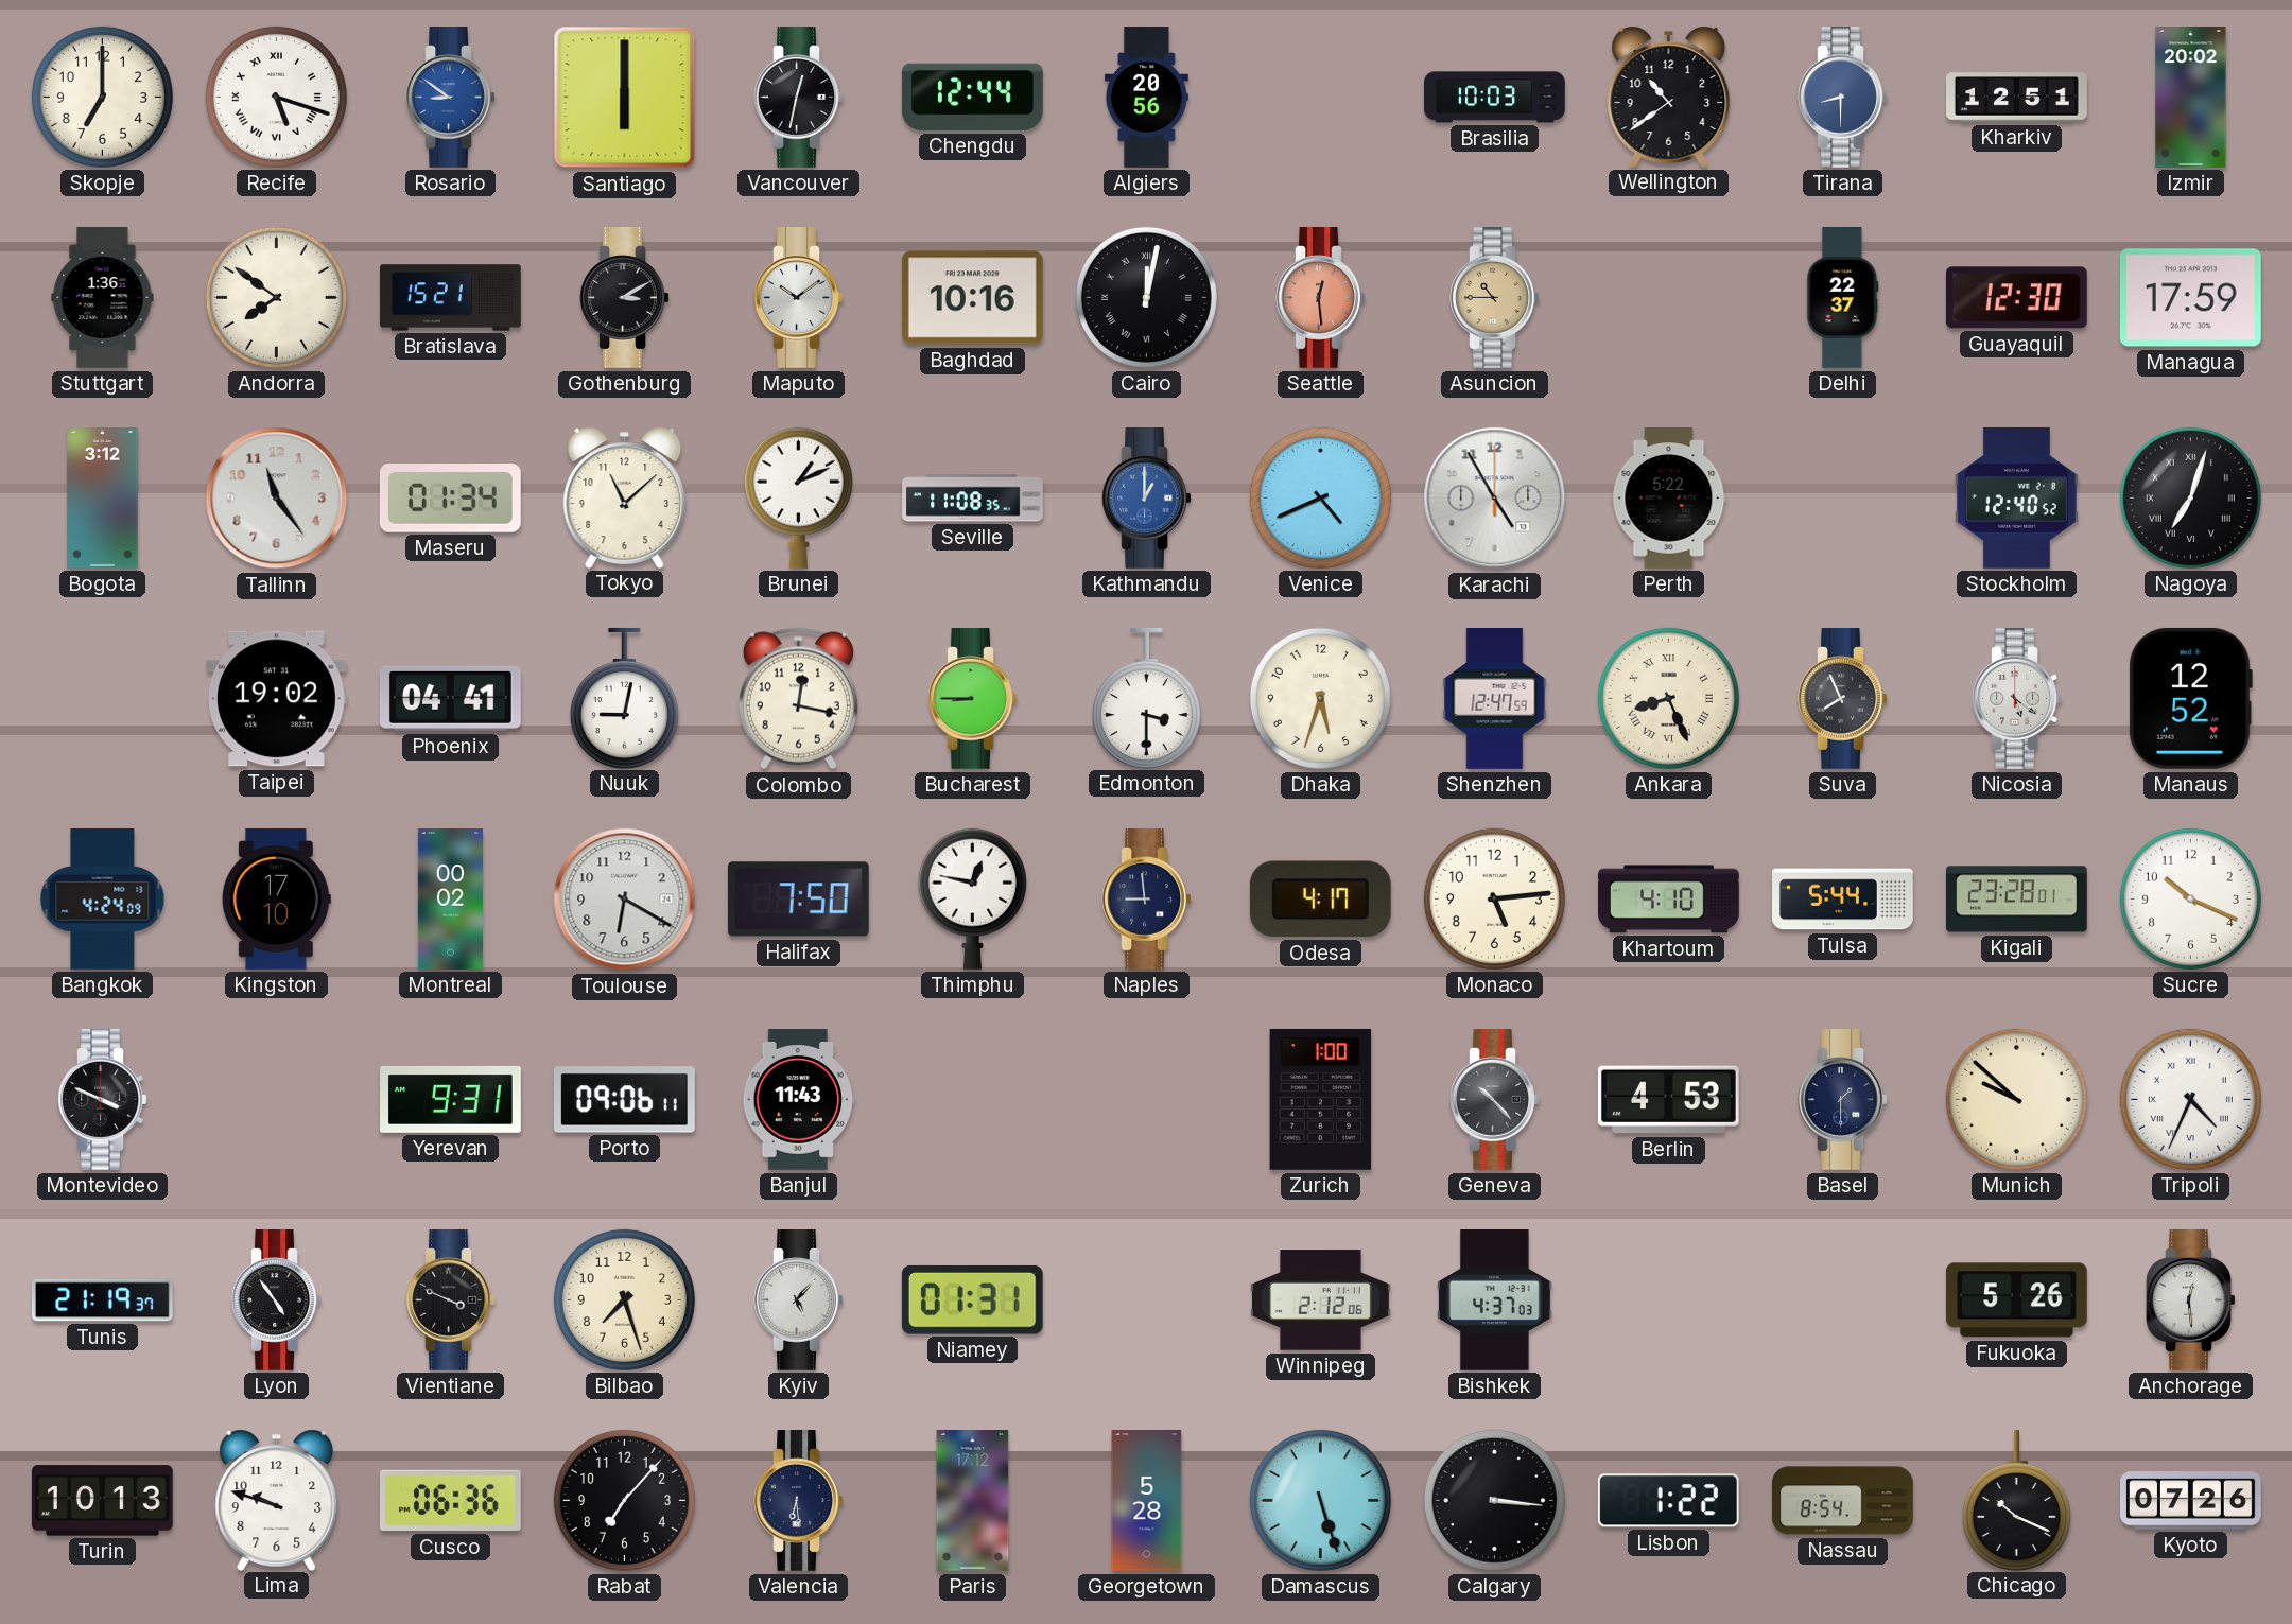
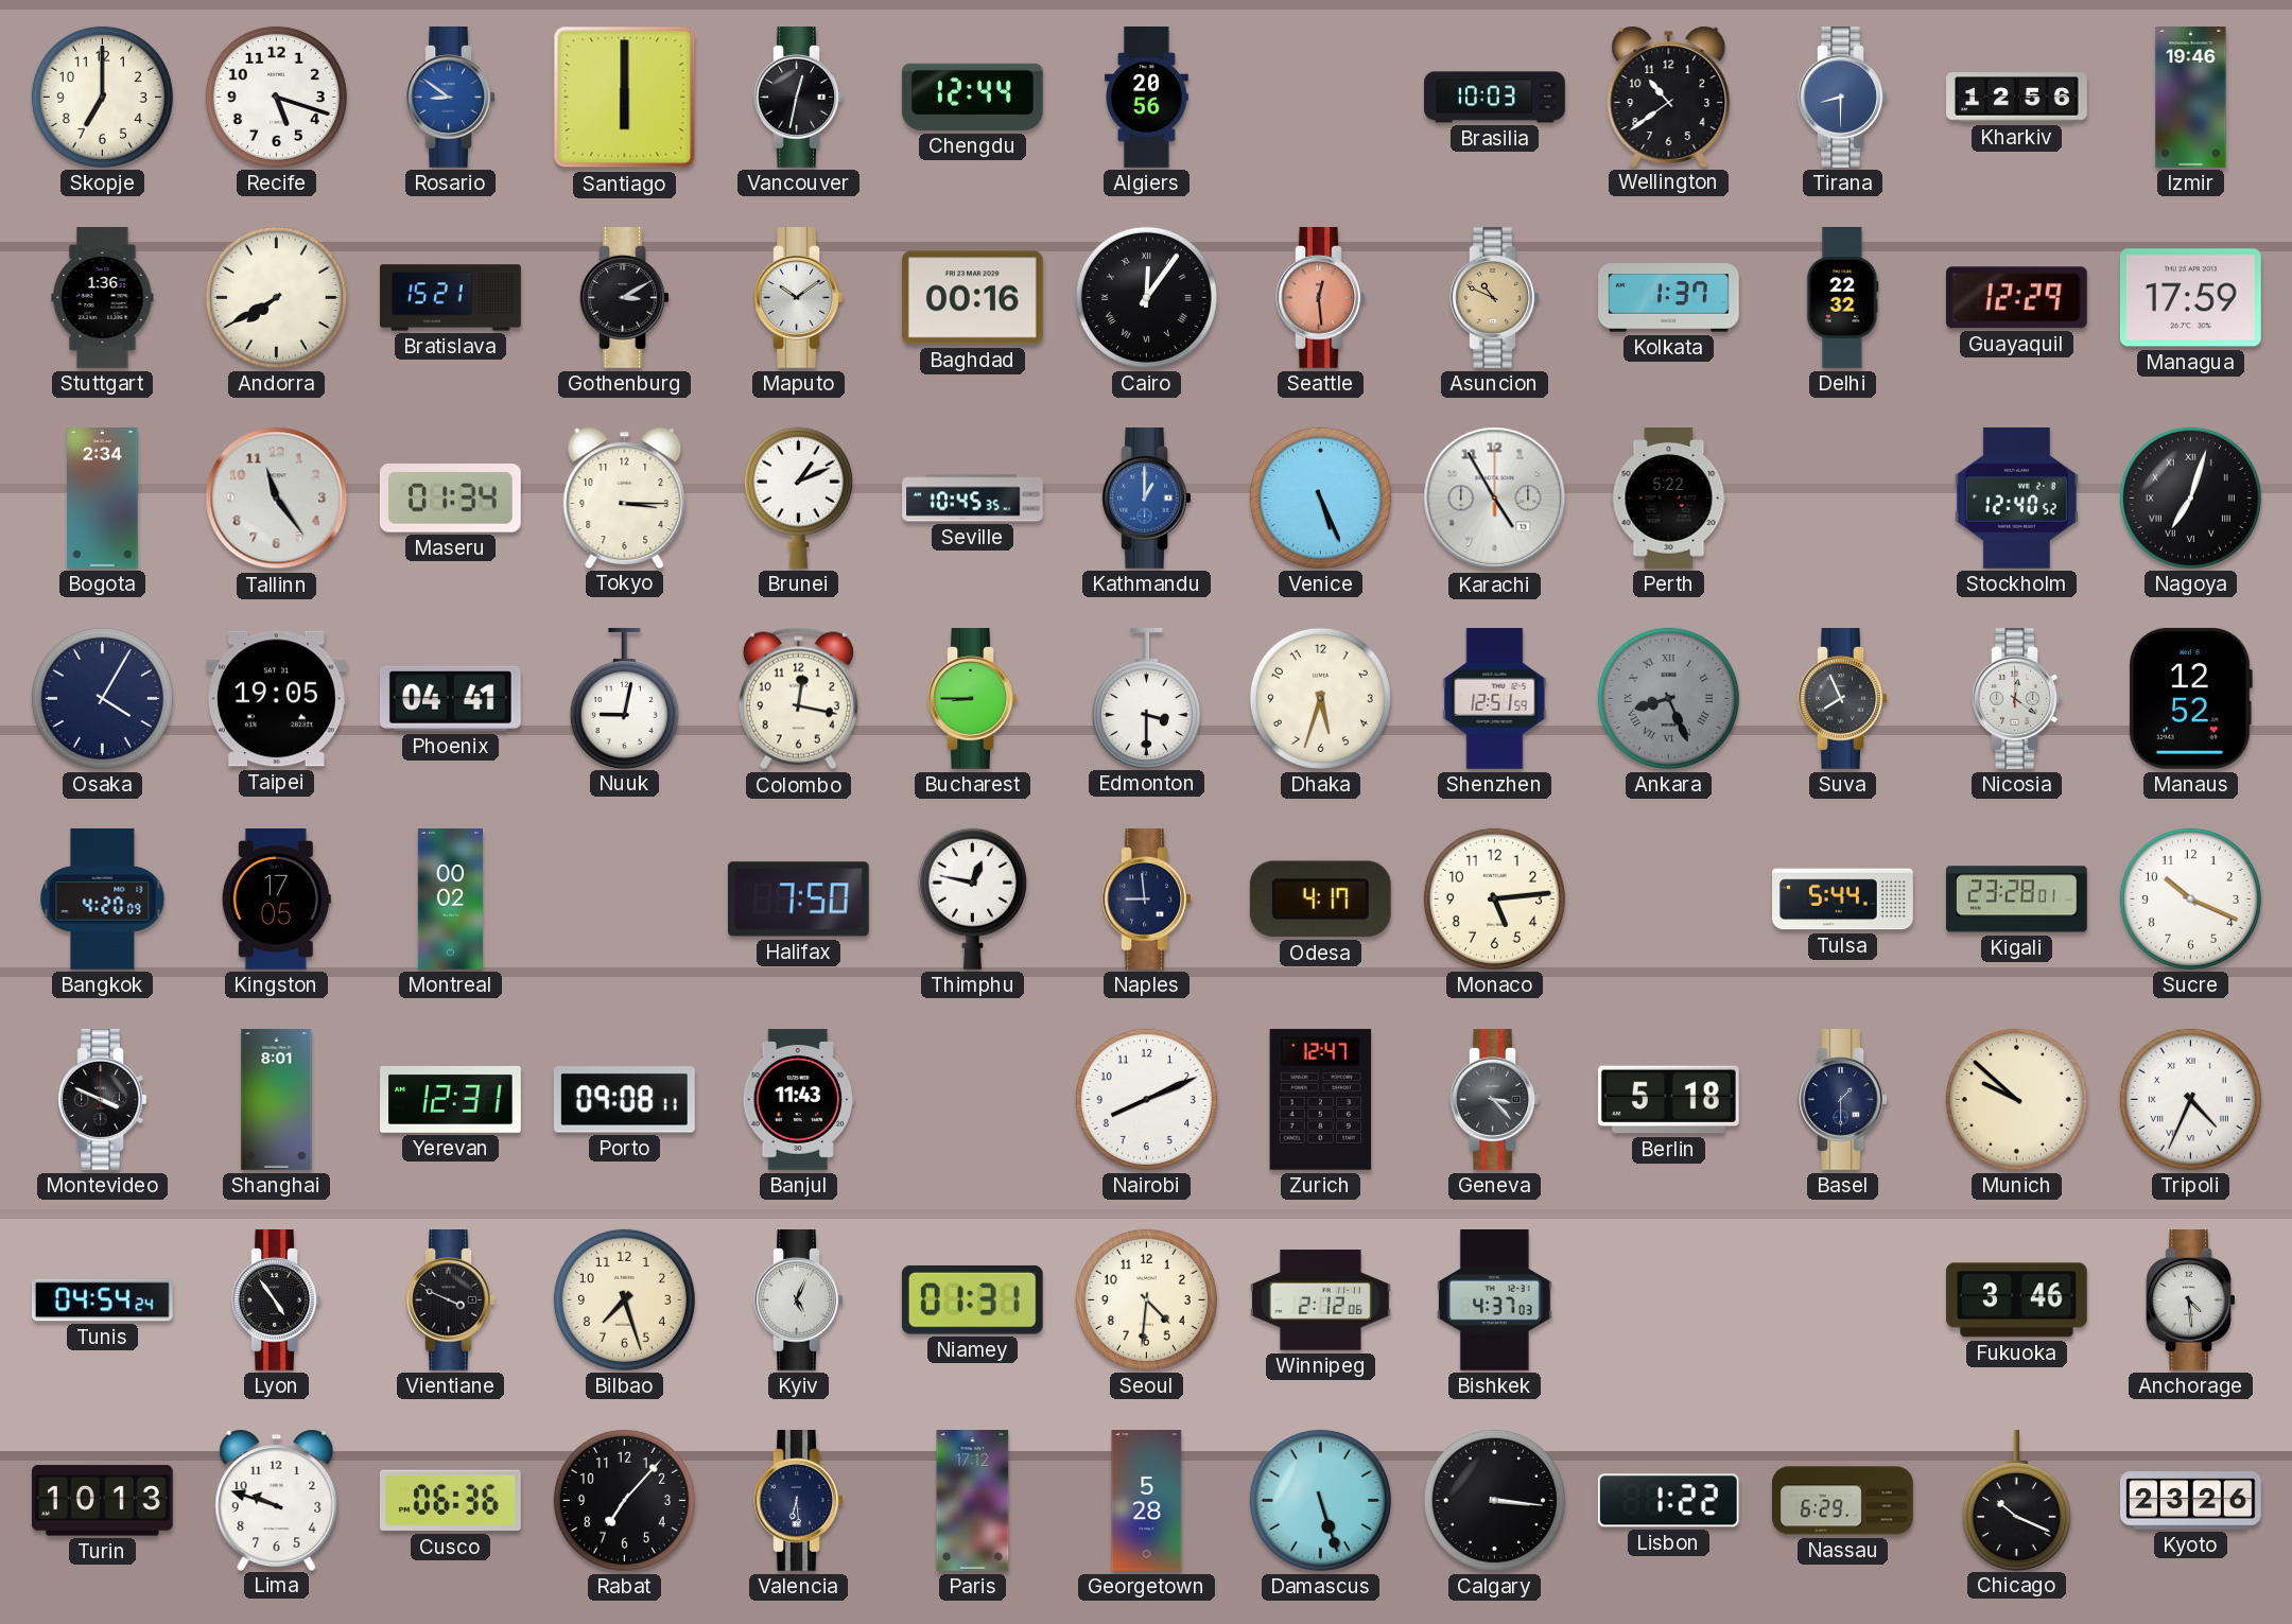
Recife numerals: Roman -> Arabic
Kharkiv: 12:51 -> 12:56
Izmir: 20:02 -> 19:46
Andorra: 7:51 -> 7:40
Baghdad: 10:16 -> 00:16
Cairo: 12:02 -> 12:06
Asuncion: 10:45 -> 10:49
Kolkata: none -> 1:37
Delhi: 22:37 -> 22:32
Guayaquil: 12:30 -> 12:29
Bogota: 3:12 -> 2:34
Tokyo: 11:08 -> 3:15
Seville: 11:08 -> 10:45
Venice: 4:41 -> 5:26
Osaka: none -> 4:05
Taipei: 19:02 -> 19:05
Shenzhen: 12:47 -> 12:51
Ankara dial: cream -> grey
Nicosia: 5:21 -> 12:21
Bangkok: 4:24 -> 4:20
Kingston: 17:10 -> 17:05
Toulouse: 6:20 -> none
Khartoum: 4:10 -> none
Shanghai: none -> 8:01
Yerevan: 9:31 -> 12:31
Porto: 09:06 -> 09:08
Nairobi: none -> 8:11
Zurich: 1:00 -> 12:47
Geneva: 10:23 -> 3:23
Berlin: 4:53 -> 5:18
Tunis: 21:19 -> 04:54
Kyiv: 5:07 -> 5:04
Seoul: none -> 4:31
Fukuoka: 5:26 -> 3:46
Anchorage: 12:29 -> 4:29
Nassau: 8:54 -> 6:29
Kyoto: 07:26 -> 23:26
